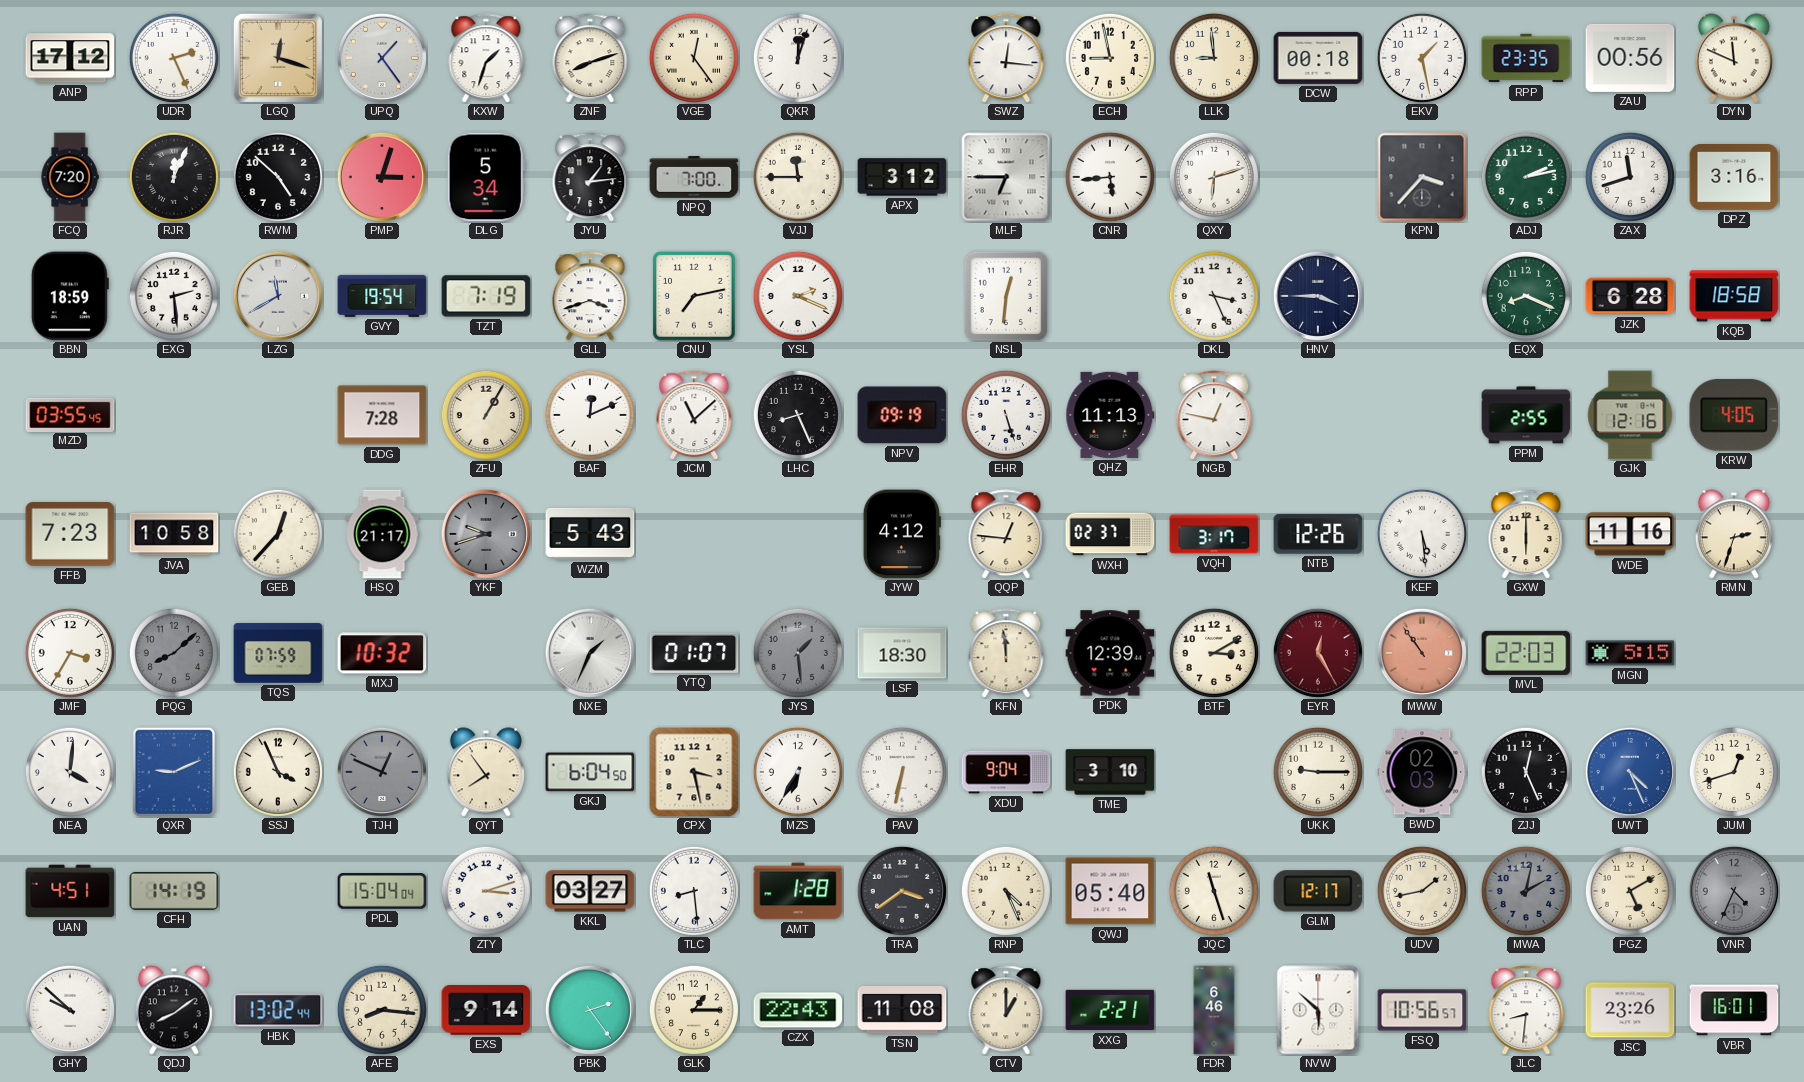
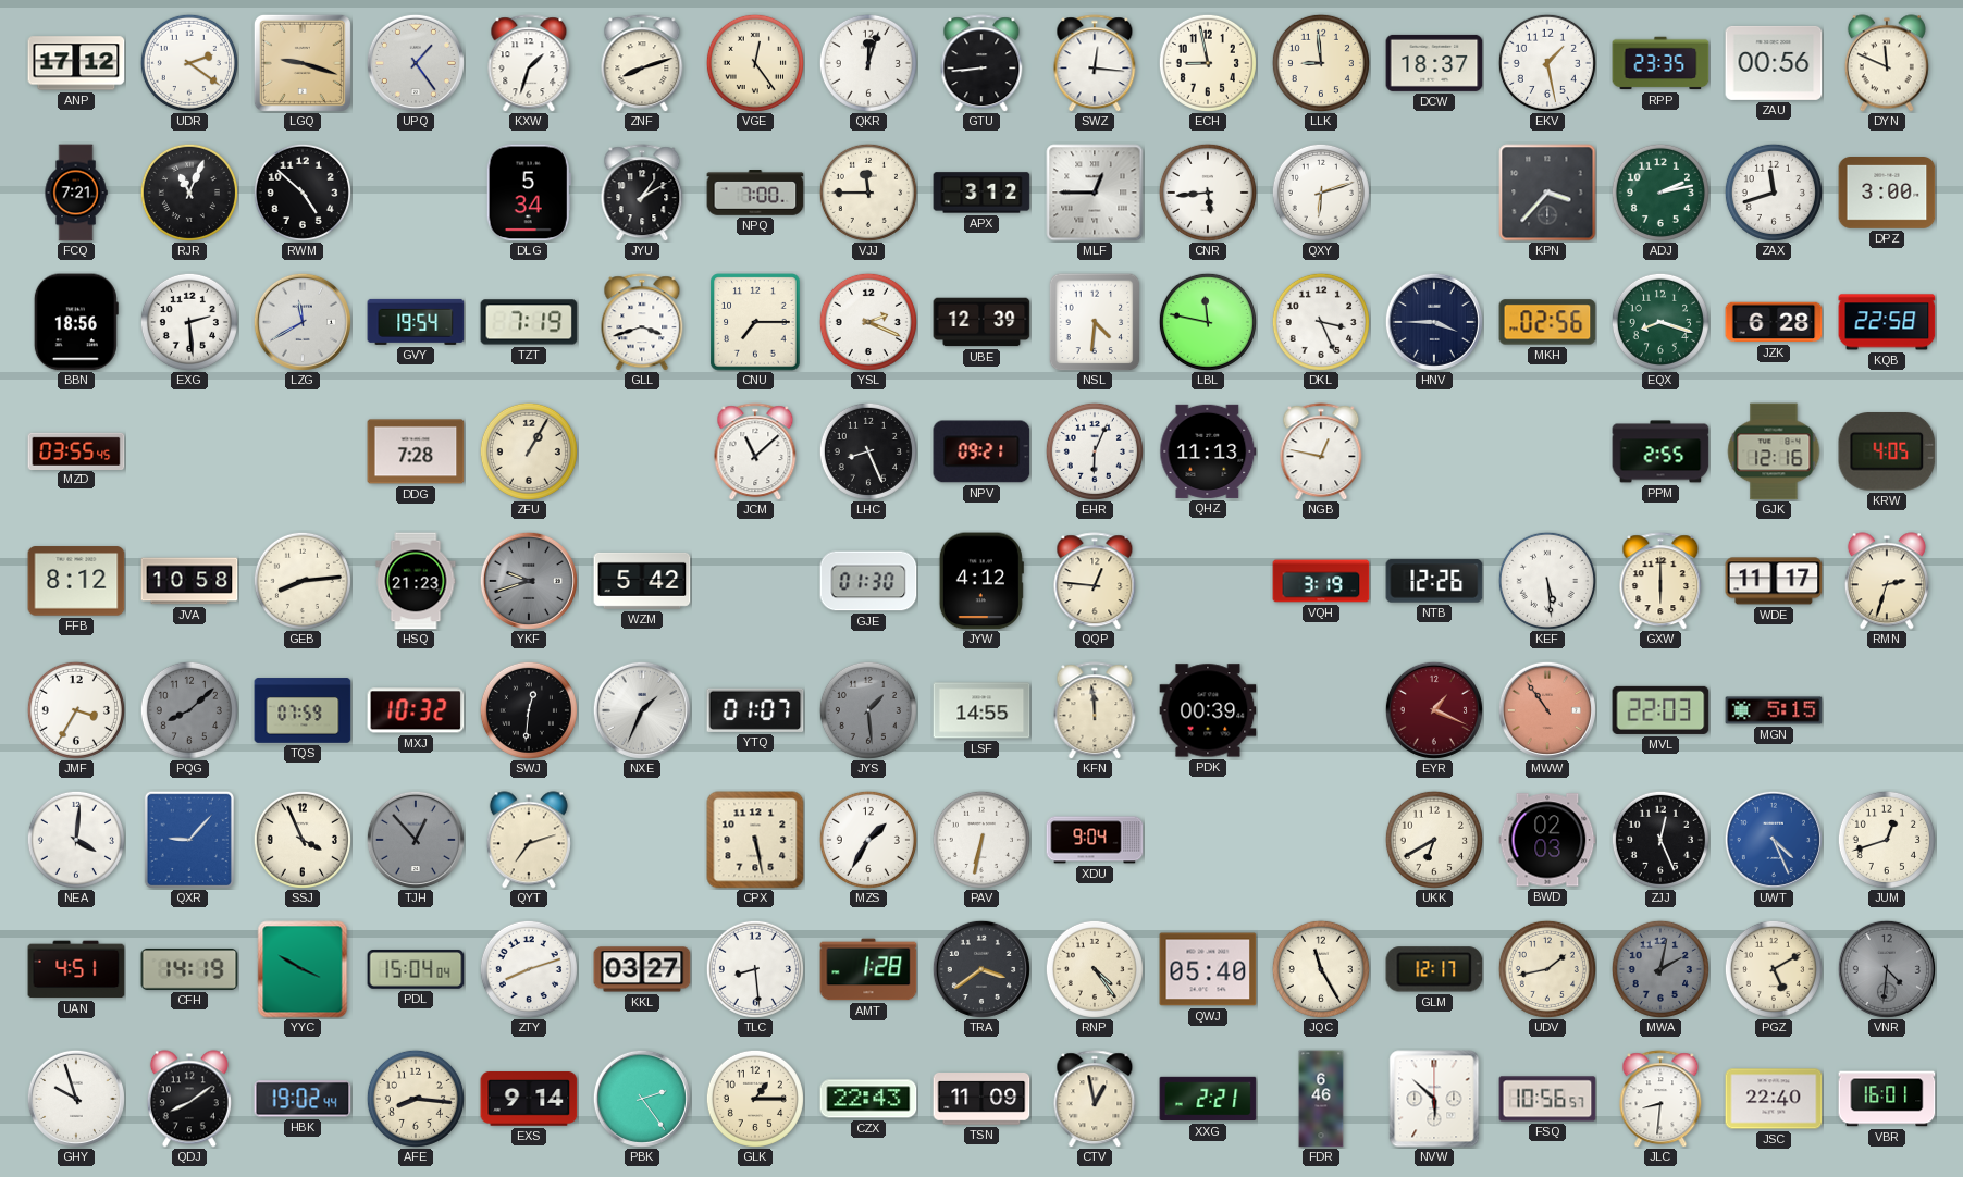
UDR: 2:26 -> 2:21
LGQ: 12:18 -> 9:18
GTU: none -> 8:44
DCW: 00:18 -> 18:37
FCQ: 7:20 -> 7:21
RJR: 12:04 -> 11:04
PMP: 3:03 -> none
JYU: 1:14 -> 1:10
MLF: 6:45 -> 12:45
DPZ: 3:16 -> 3:00
BBN: 18:59 -> 18:56
CNU: 7:13 -> 7:15
UBE: none -> 12:39
NSL: 12:31 -> 4:31
LBL: none -> 11:47
MKH: none -> 02:56
EQX: 8:19 -> 8:18
KQB: 18:58 -> 22:58
BAF: 12:11 -> none
NPV: 09:19 -> 09:21
EHR: 5:27 -> 6:04
FFB: 7:23 -> 8:12
GEB: 12:37 -> 8:14
HSQ: 21:17 -> 21:23
WZM: 5:43 -> 5:42
GJE: none -> 01:30
WXH: 02:37 -> none
VQH: 3:17 -> 3:19
WDE: 11:16 -> 11:17
SWJ: none -> 12:31
LSF: 18:30 -> 14:55
PDK: 12:39 -> 00:39
BTF: 3:10 -> none
EYR: 12:25 -> 1:19
QXR: 9:11 -> 9:07
TJH: 12:49 -> 12:53
QYT: 7:54 -> 7:12
GKJ: 6:04 -> none
CPX: 3:28 -> 5:28
MZS: 6:35 -> 1:35
TME: 3:10 -> none
UKK: 9:15 -> 6:40
YYC: none -> 3:50
ZTY: 3:12 -> 8:12
RNP: 4:26 -> 4:24
JQC: 11:27 -> 11:25
VNR: 4:34 -> 4:31
GHY: 9:52 -> 9:57
HBK: 13:02 -> 19:02
TSN: 11:08 -> 11:09
CTV: 1:00 -> 12:58
JSC: 23:26 -> 22:40
